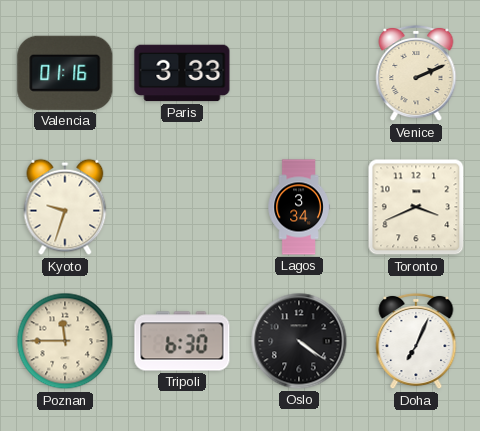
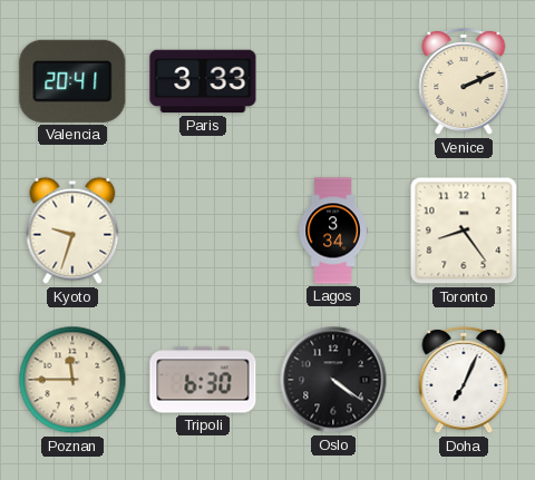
Valencia: 01:16 -> 20:41
Toronto: 3:41 -> 8:24
